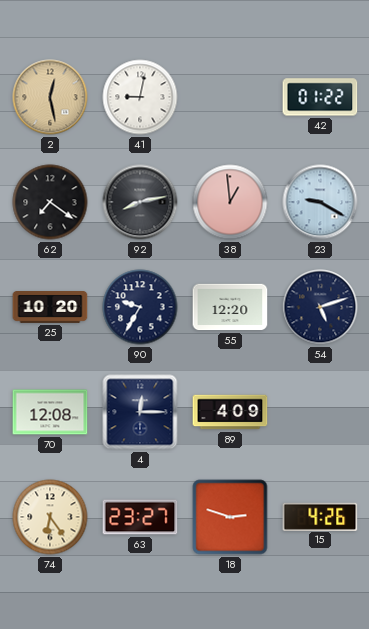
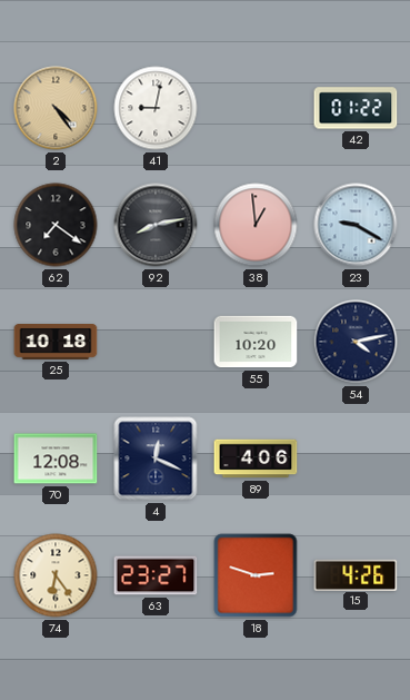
2: 12:28 -> 4:24
25: 10:20 -> 10:18
90: 9:35 -> none
55: 12:20 -> 10:20
54: 5:12 -> 4:13
4: 12:15 -> 12:19
89: 4:09 -> 4:06
